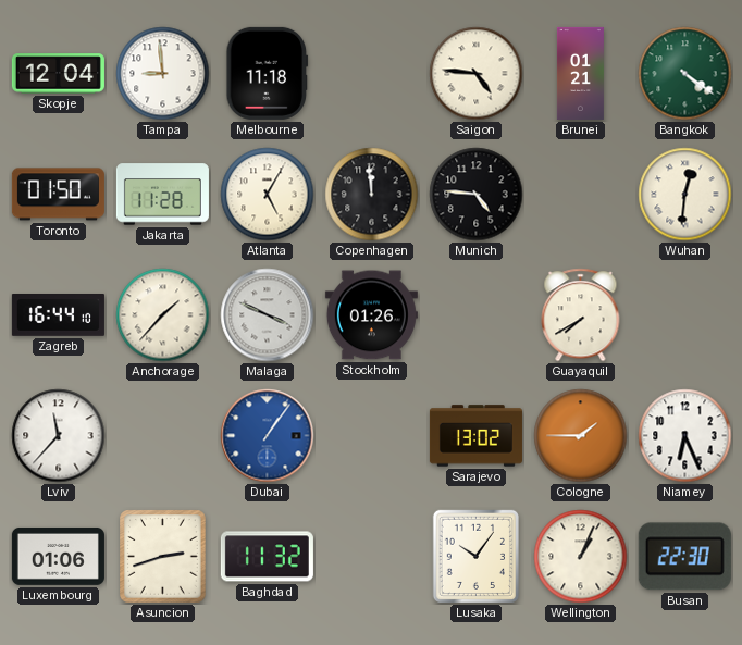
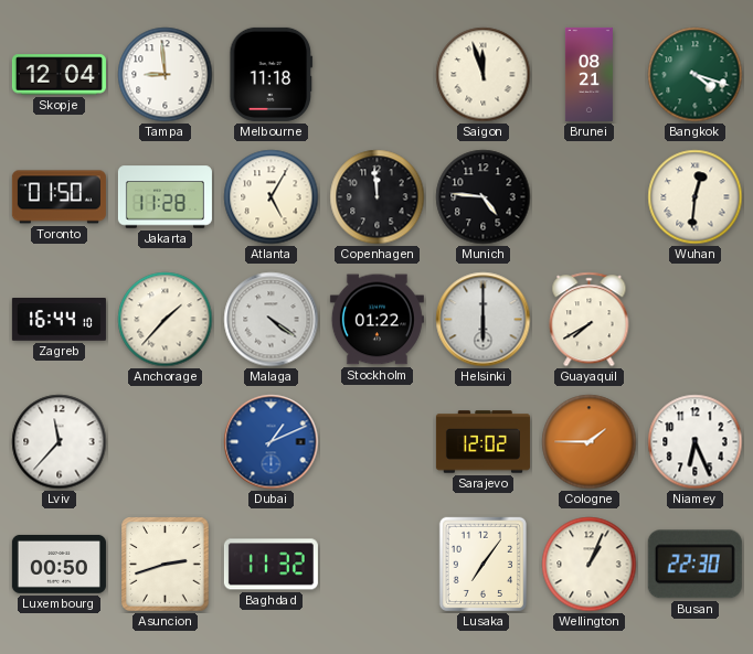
Saigon: 4:46 -> 11:57
Brunei: 01:21 -> 08:21
Bangkok: 4:21 -> 4:18
Malaga: 3:49 -> 4:21
Stockholm: 01:26 -> 01:22
Helsinki: none -> 6:00
Dubai: 1:06 -> 1:11
Sarajevo: 13:02 -> 12:02
Luxembourg: 01:06 -> 00:50
Lusaka: 10:06 -> 7:06
